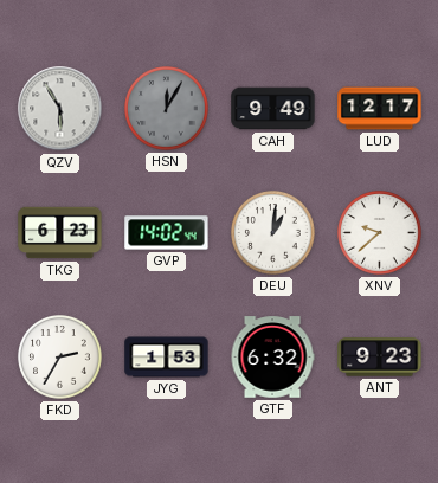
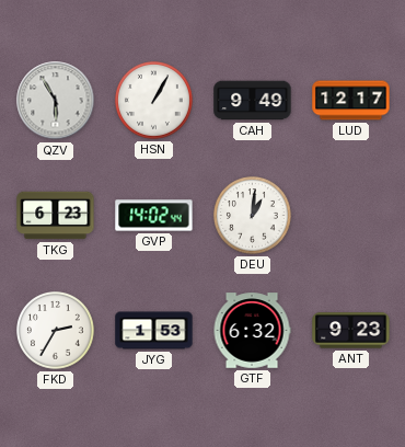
HSN: 12:05 -> 1:05
HSN dial: grey -> white
XNV: 9:38 -> none
